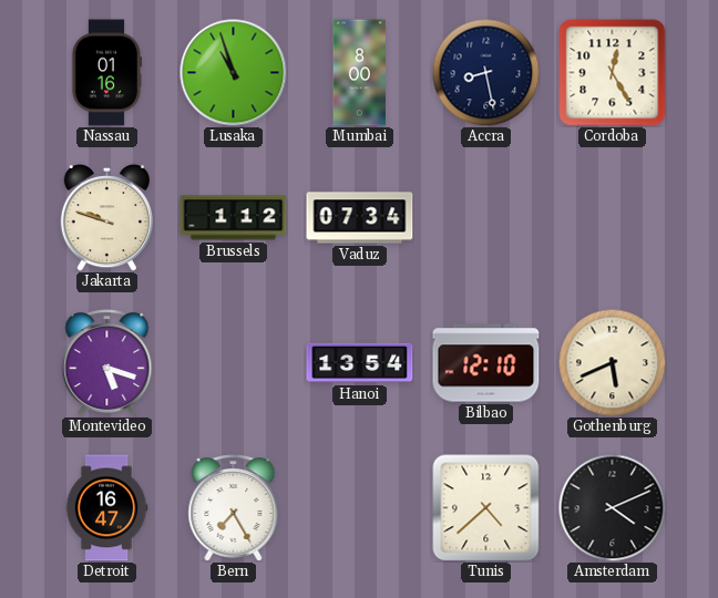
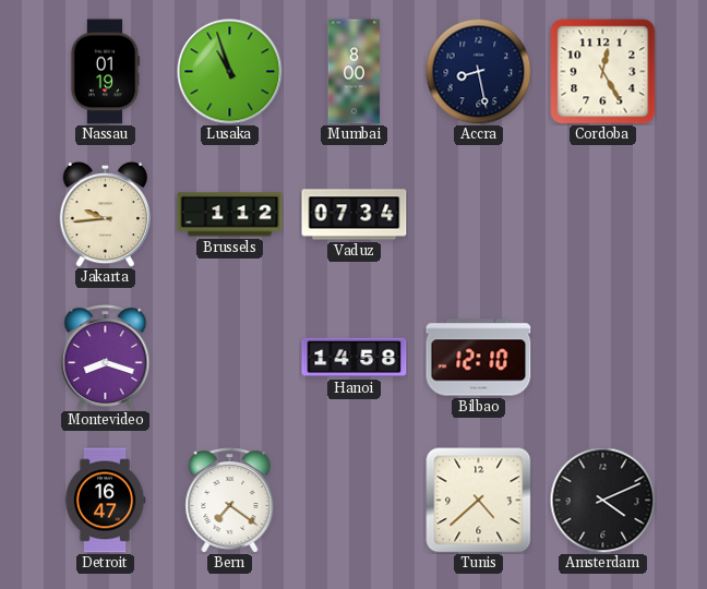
Nassau: 01:16 -> 01:19
Jakarta: 9:48 -> 9:44
Montevideo: 5:18 -> 8:18
Hanoi: 13:54 -> 14:58
Gothenburg: 5:41 -> none
Bern: 7:25 -> 7:21
